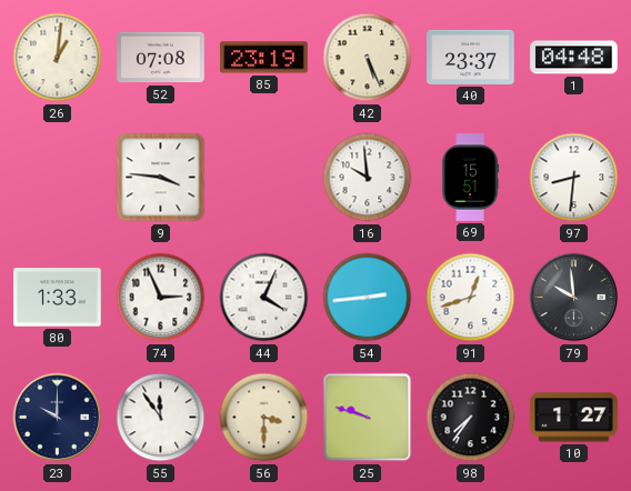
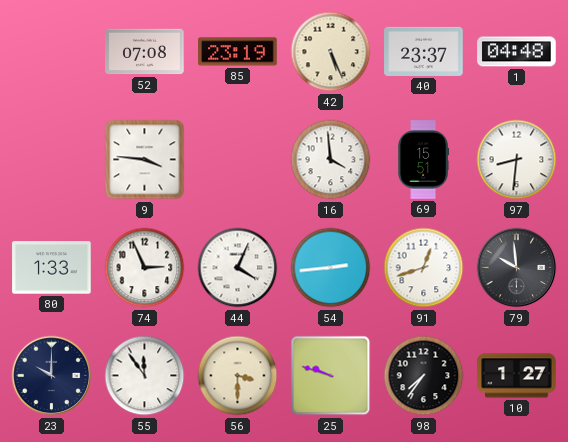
26: 1:01 -> none
16: 9:59 -> 3:59
